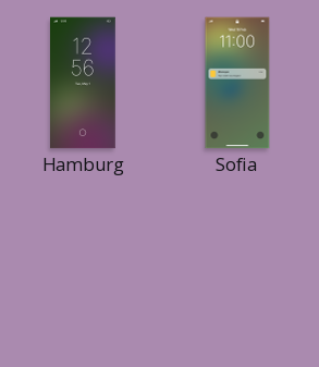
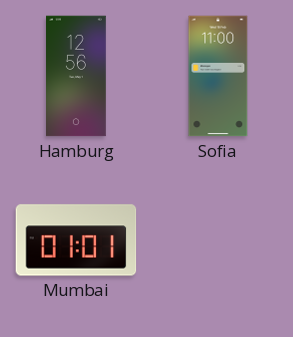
Mumbai: none -> 01:01
